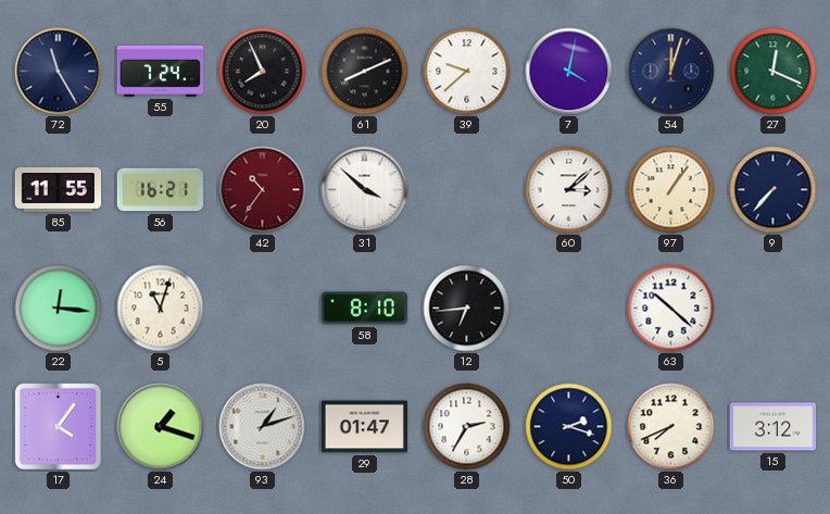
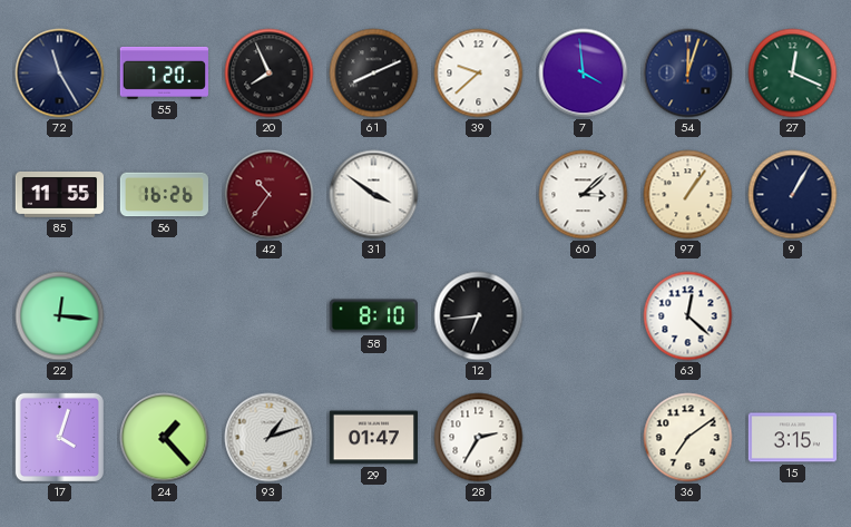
55: 7:24 -> 7:20
7: 4:02 -> 3:59
56: 16:21 -> 16:26
31: 3:52 -> 3:51
9: 7:37 -> 1:05
5: 11:03 -> none
63: 10:22 -> 12:22
17: 4:06 -> 4:03
24: 1:18 -> 1:23
50: 2:18 -> none
36: 7:41 -> 7:09
15: 3:12 -> 3:15
